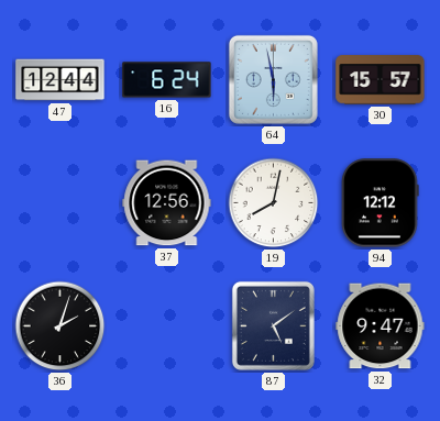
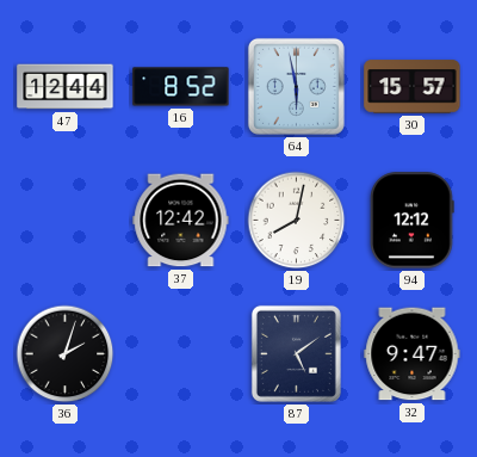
16: 6:24 -> 8:52
37: 12:56 -> 12:42
